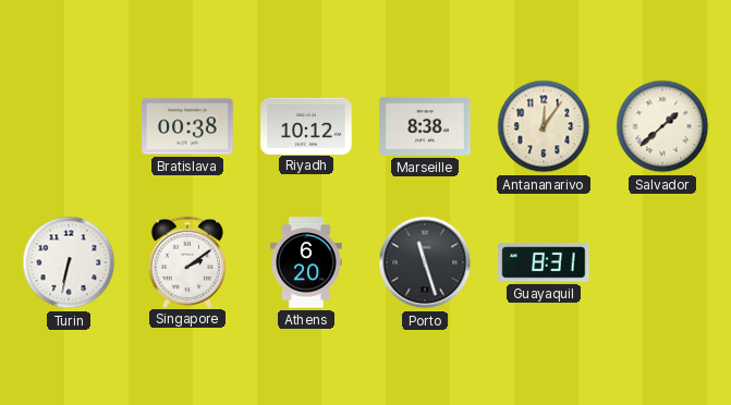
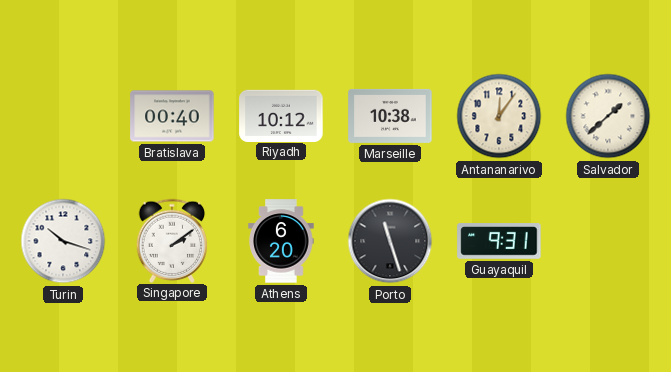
Bratislava: 00:38 -> 00:40
Marseille: 8:38 -> 10:38
Turin: 6:32 -> 10:18
Guayaquil: 8:31 -> 9:31
